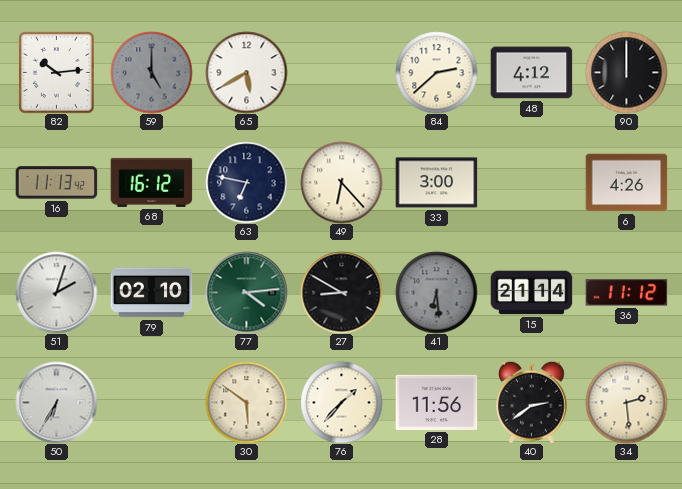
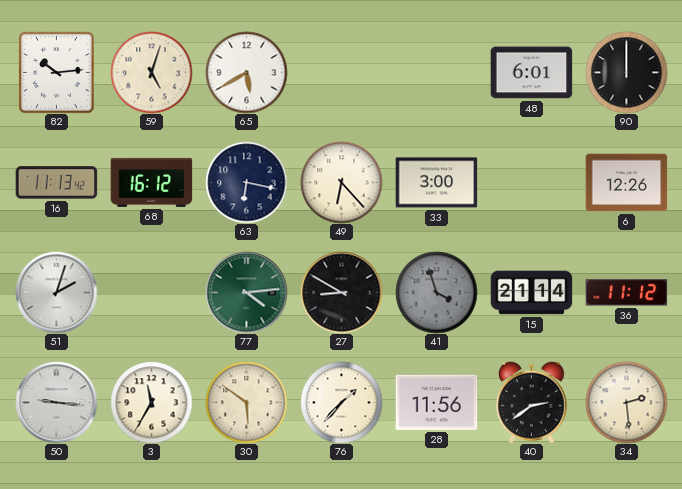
59: 5:00 -> 5:03
59 dial: grey -> cream
84: 2:38 -> none
48: 4:12 -> 6:01
63: 6:47 -> 6:17
6: 4:26 -> 12:26
79: 02:10 -> none
41: 6:29 -> 3:57
50: 6:35 -> 9:16
3: none -> 11:35
